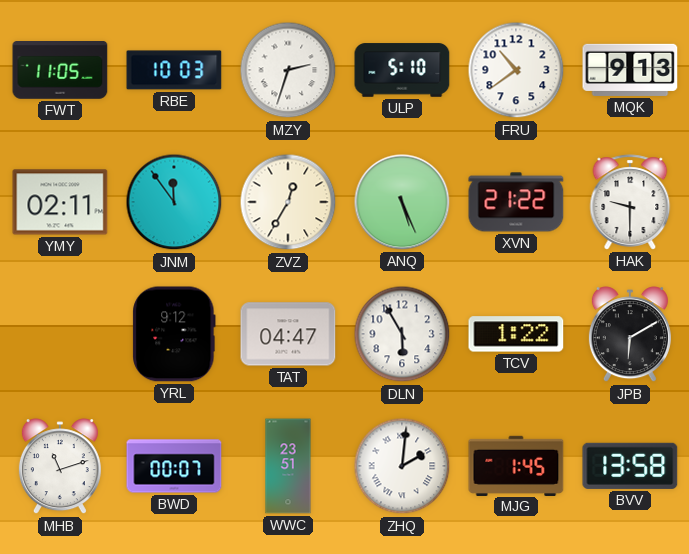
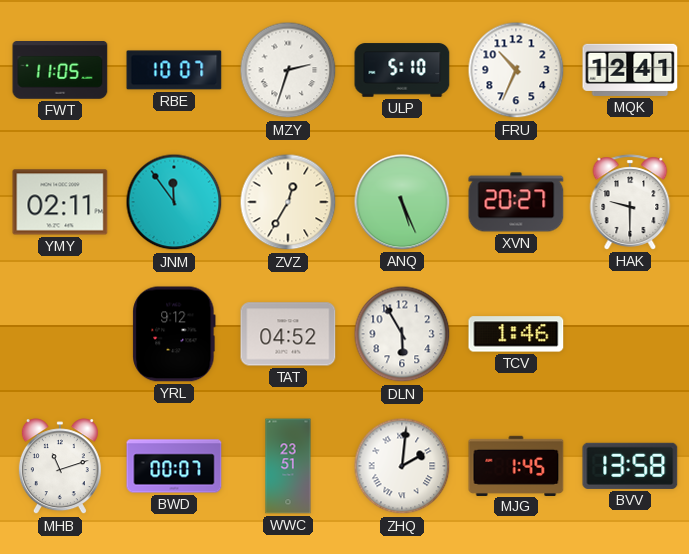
RBE: 10:03 -> 10:07
FRU: 10:39 -> 10:34
MQK: 9:13 -> 12:41
XVN: 21:22 -> 20:27
TAT: 04:47 -> 04:52
TCV: 1:22 -> 1:46
JPB: 6:10 -> none
